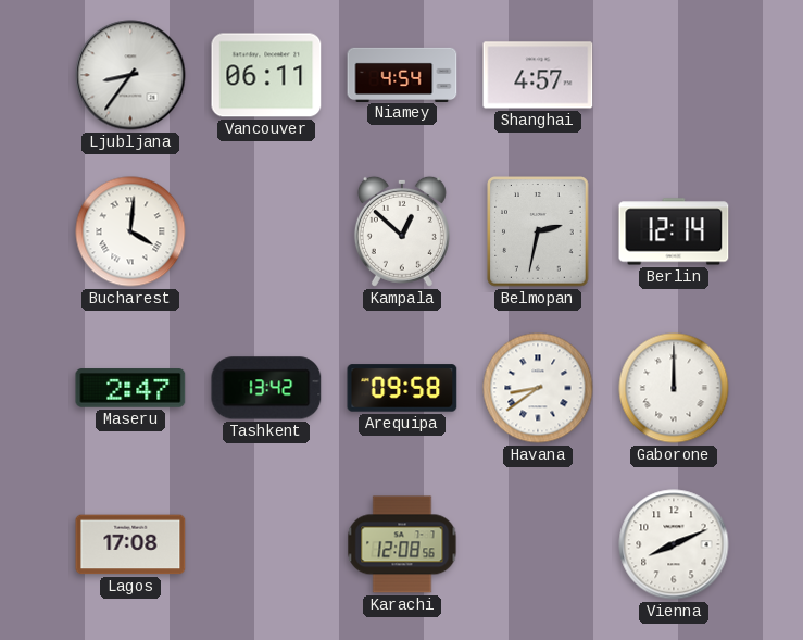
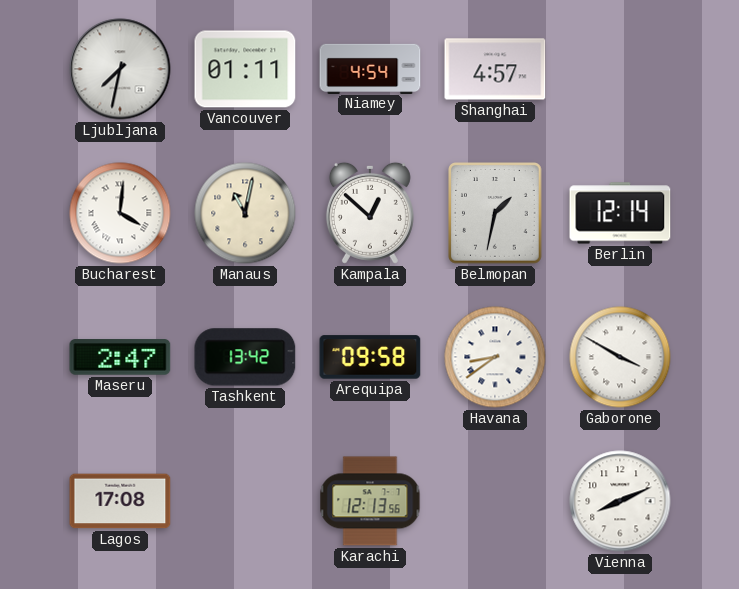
Ljubljana: 8:36 -> 7:32
Vancouver: 06:11 -> 01:11
Manaus: none -> 11:02
Belmopan: 2:32 -> 1:32
Gaborone: 12:00 -> 3:50
Karachi: 12:08 -> 12:13
